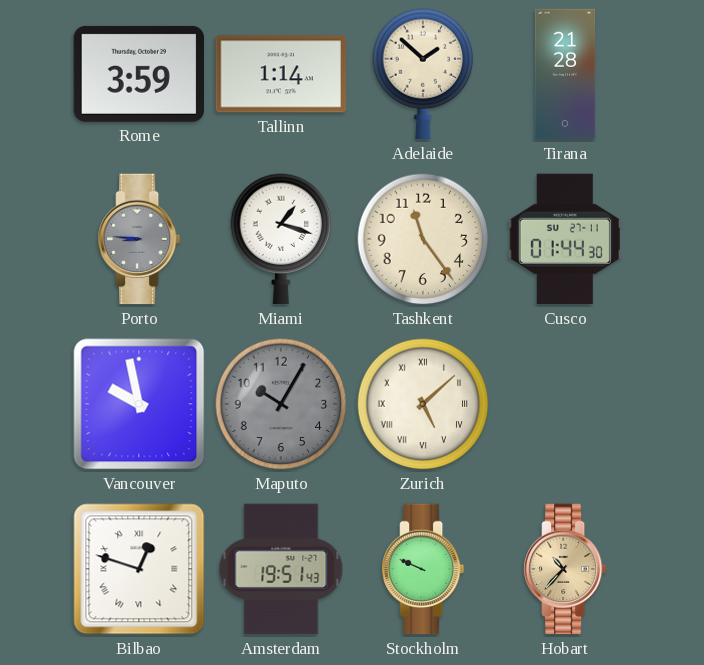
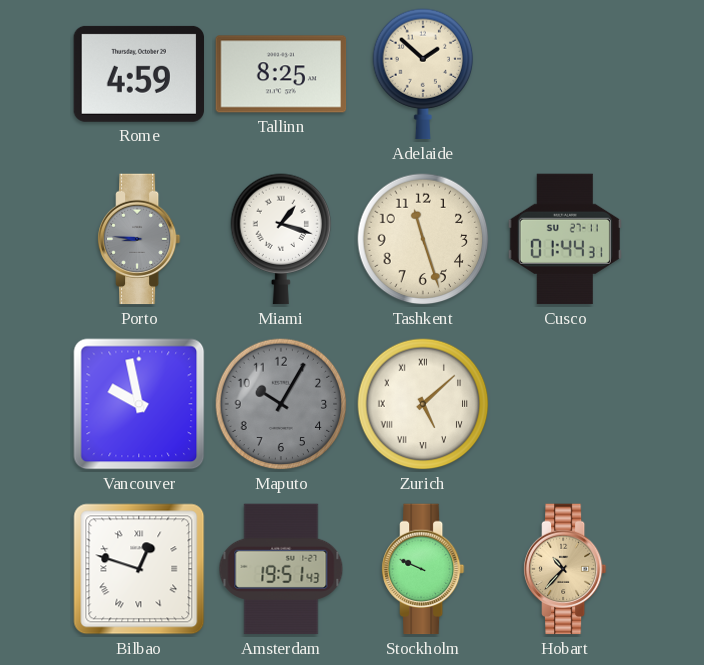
Rome: 3:59 -> 4:59
Tallinn: 1:14 -> 8:25
Tirana: 21:28 -> none
Tashkent: 11:24 -> 11:27
Cusco: 01:44:30 -> 01:44:31
